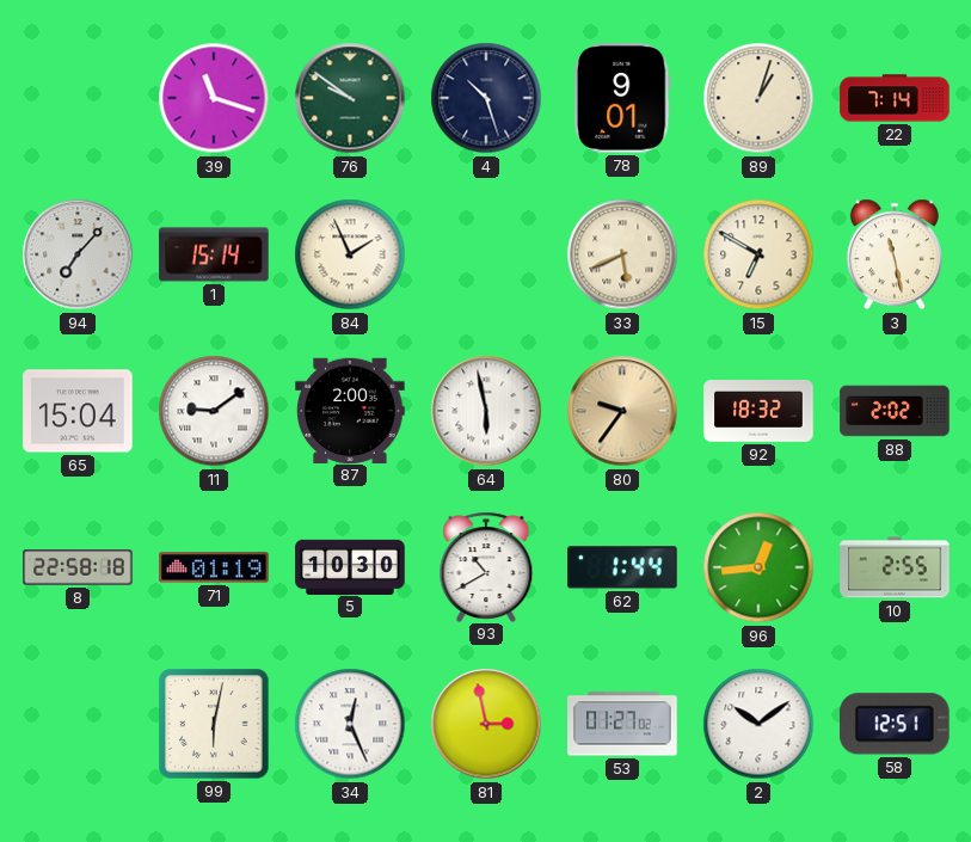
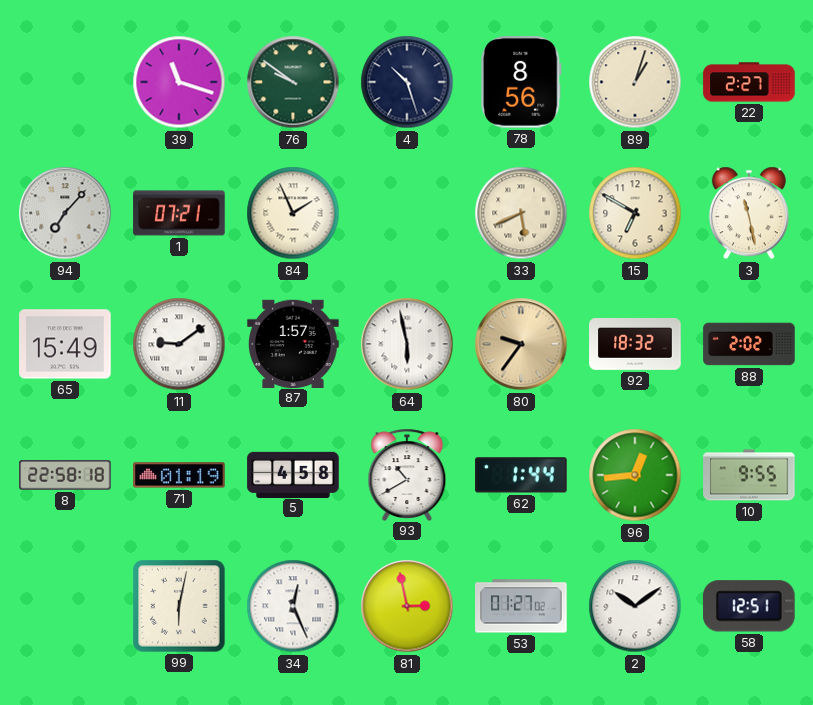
78: 9:01 -> 8:56
22: 7:14 -> 2:27
1: 15:14 -> 07:21
65: 15:04 -> 15:49
87: 2:00 -> 1:57
5: 10:30 -> 4:58
10: 2:55 -> 9:55
